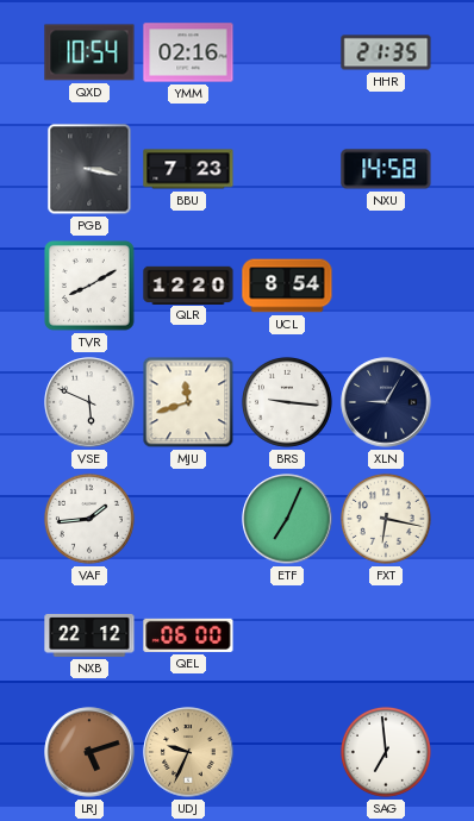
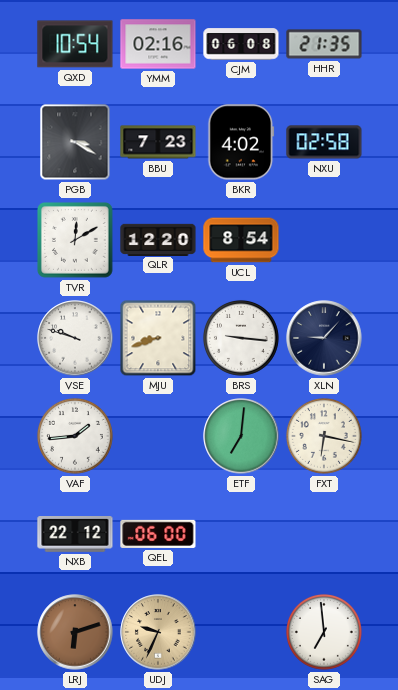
CJM: none -> 06:08
PGB: 3:17 -> 3:20
BKR: none -> 4:02
NXU: 14:58 -> 02:58
TVR: 8:10 -> 12:10
VSE: 5:49 -> 9:48
MJU: 11:42 -> 8:42
XLN: 9:05 -> 9:07
ETF: 7:04 -> 7:01
LRJ: 5:12 -> 6:12
